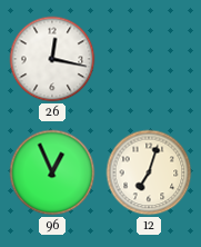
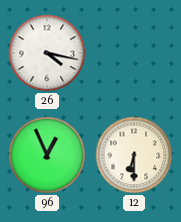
26: 12:17 -> 4:17
12: 7:03 -> 6:30
